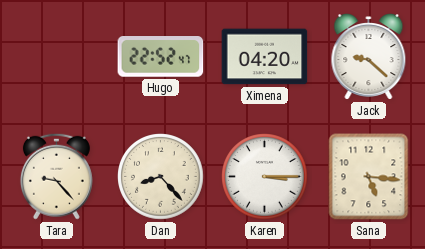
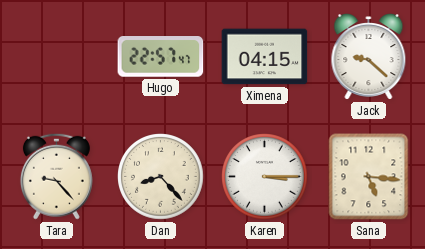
Hugo: 22:52 -> 22:57
Ximena: 04:20 -> 04:15
